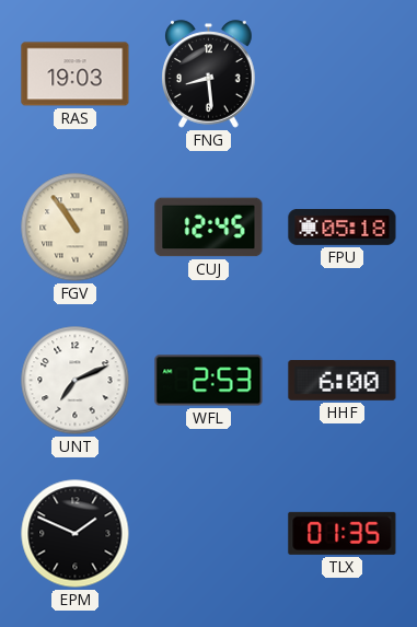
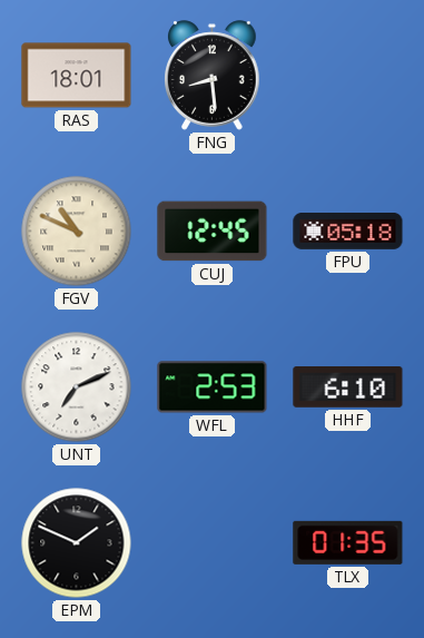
RAS: 19:03 -> 18:01
FGV: 10:54 -> 10:49
HHF: 6:00 -> 6:10
